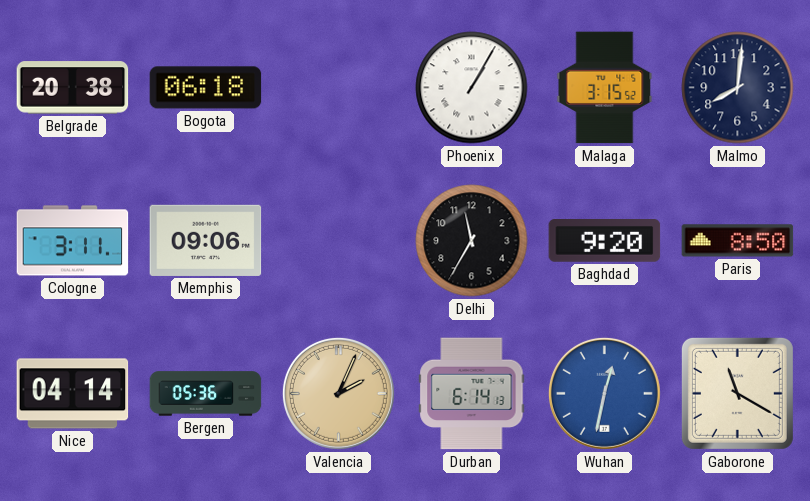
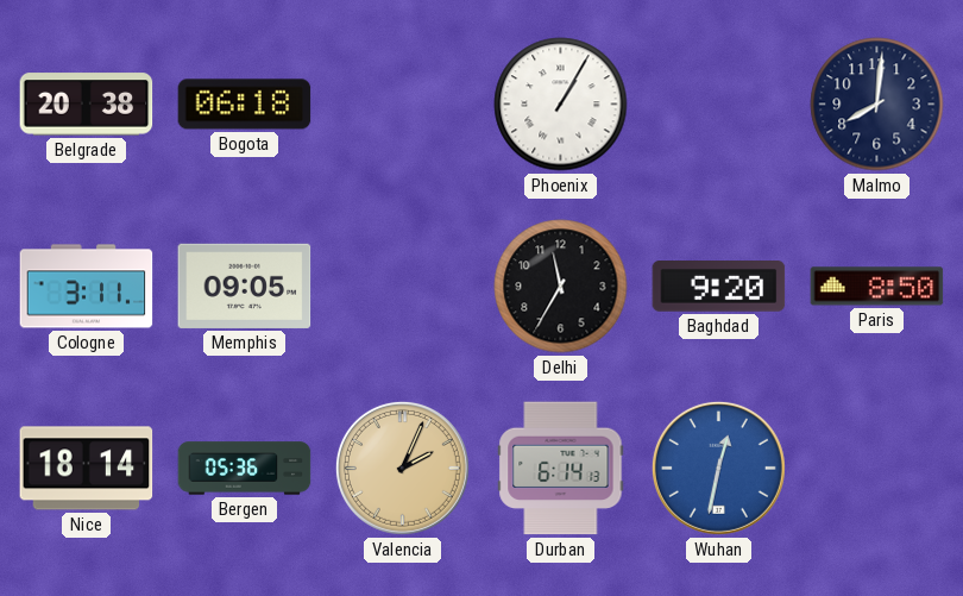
Malaga: 3:15 -> none
Memphis: 09:06 -> 09:05
Nice: 04:14 -> 18:14
Gaborone: 11:20 -> none
